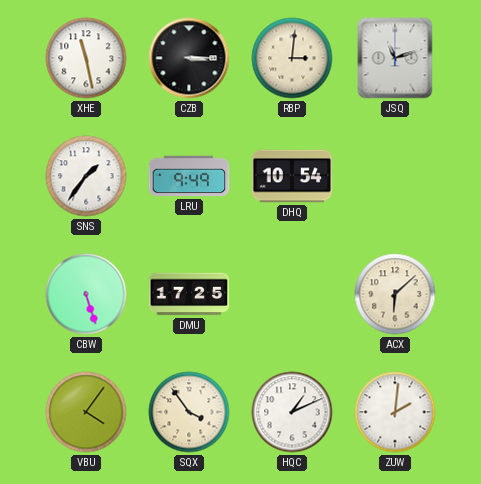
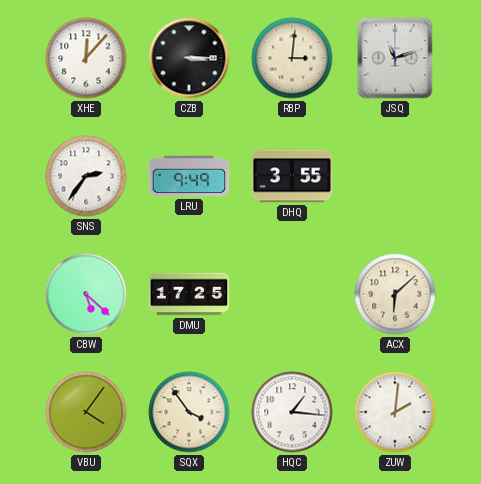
XHE: 11:28 -> 12:07
SNS: 1:36 -> 2:36
DHQ: 10:54 -> 3:55
CBW: 5:27 -> 5:22
HQC: 1:11 -> 1:16
